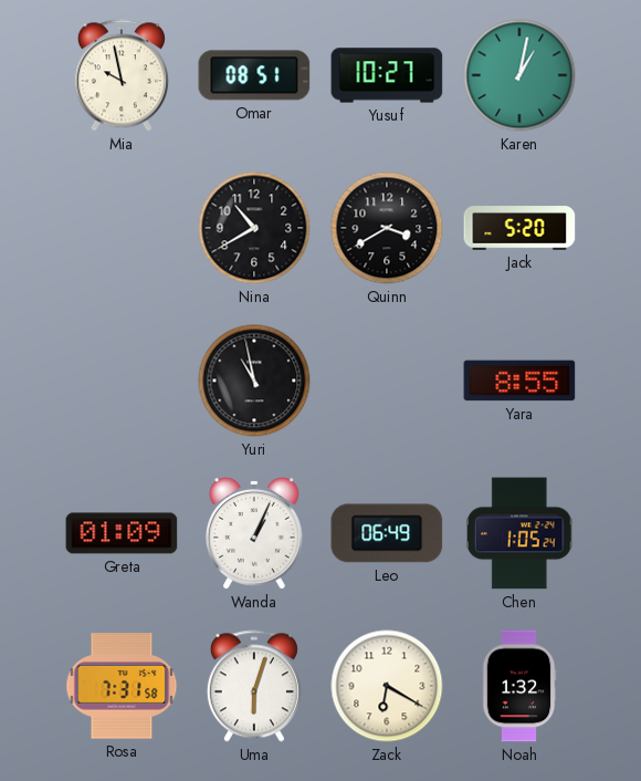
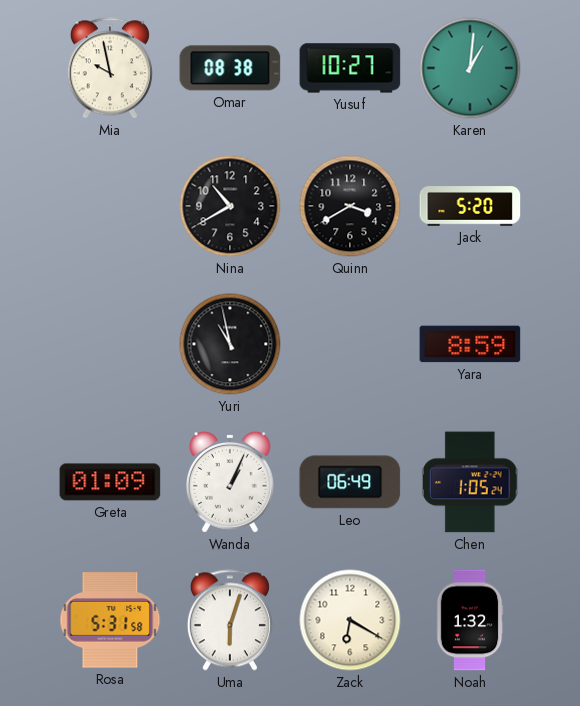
Omar: 08:51 -> 08:38
Karen: 1:02 -> 1:01
Yara: 8:55 -> 8:59
Rosa: 7:31 -> 5:31
